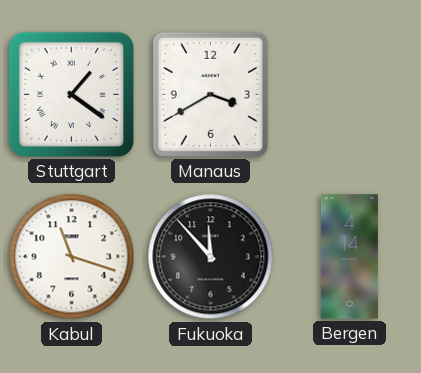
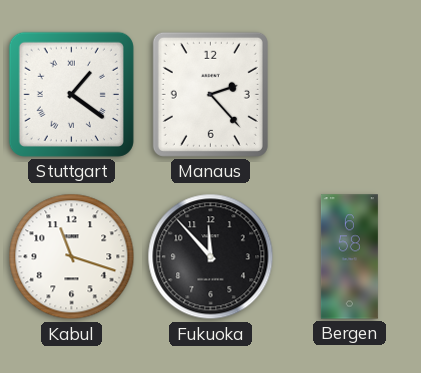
Manaus: 3:40 -> 2:23
Bergen: 4:14 -> 6:58
